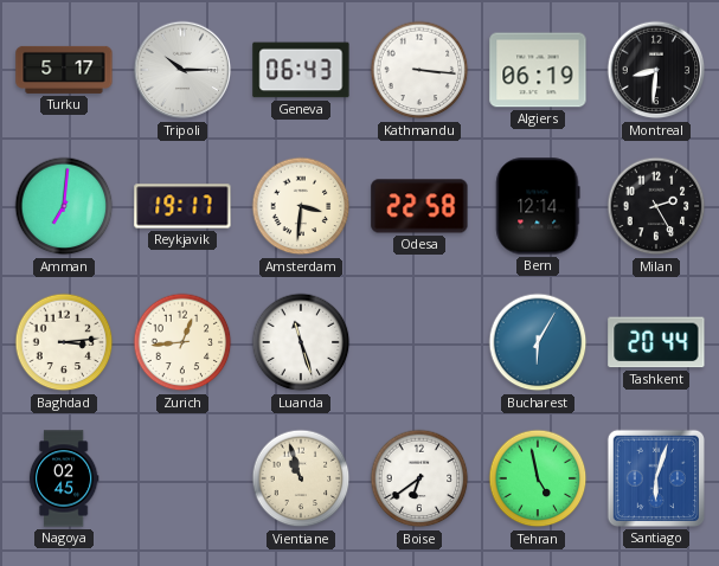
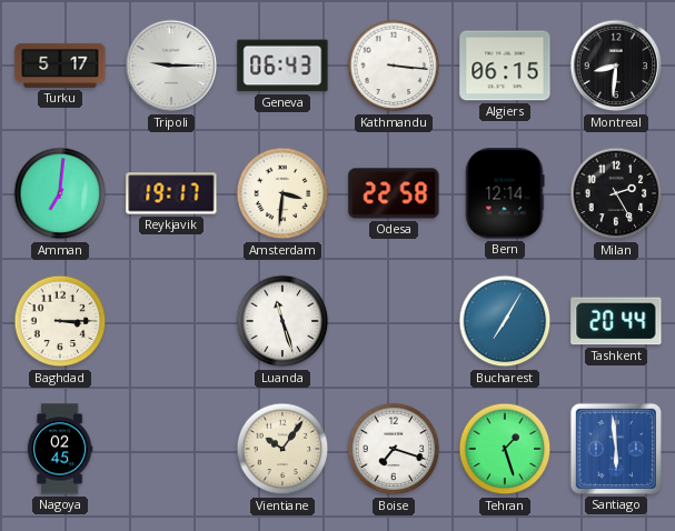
Tripoli: 10:15 -> 9:15
Algiers: 06:19 -> 06:15
Baghdad: 3:14 -> 3:15
Zurich: 12:44 -> none
Bucharest: 6:05 -> 7:05
Vientiane: 10:57 -> 10:06
Boise: 6:39 -> 7:18
Tehran: 4:58 -> 1:27
Santiago: 6:03 -> 5:59
